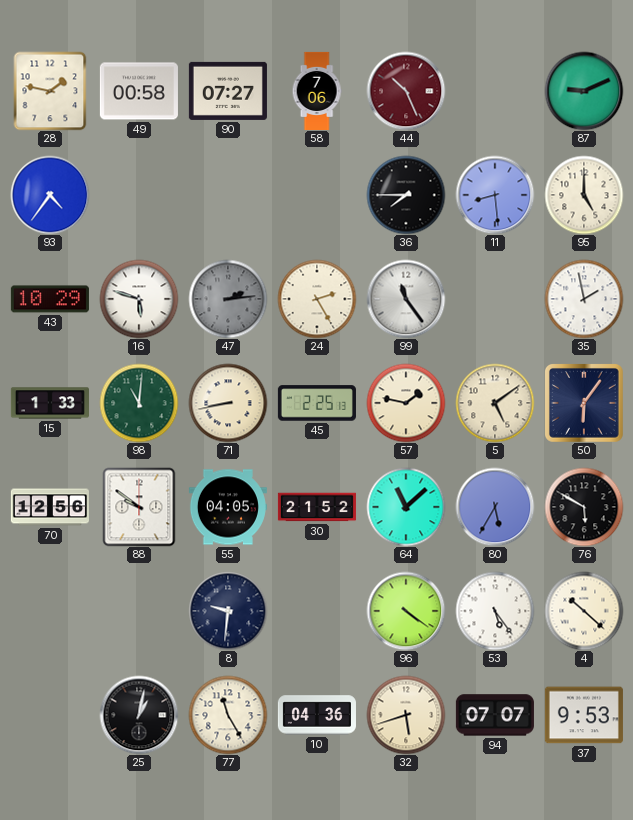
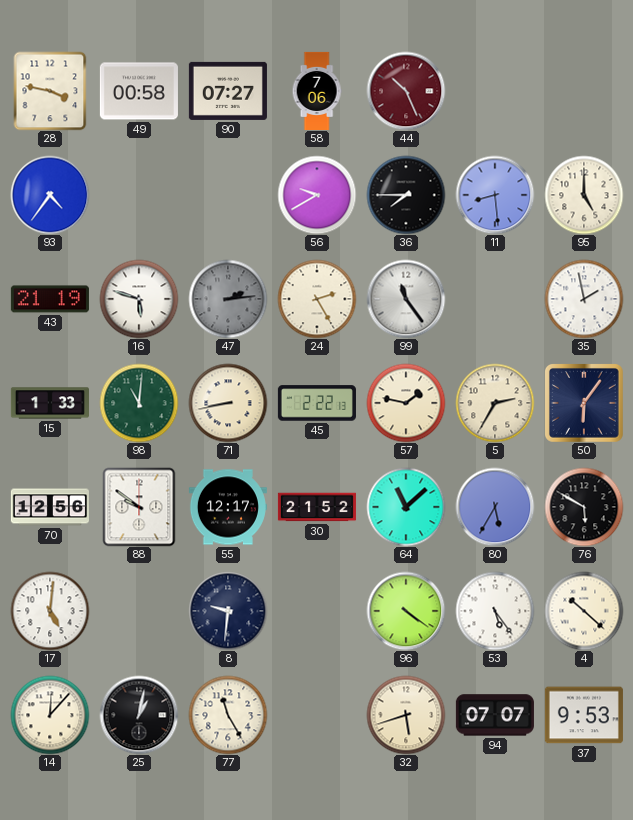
28: 1:47 -> 3:47
87: 9:11 -> none
56: none -> 9:40
43: 10:29 -> 21:19
45: 2:25 -> 2:22
5: 5:09 -> 2:35
55: 04:05 -> 12:17
17: none -> 5:01
14: none -> 12:07
10: 04:36 -> none
